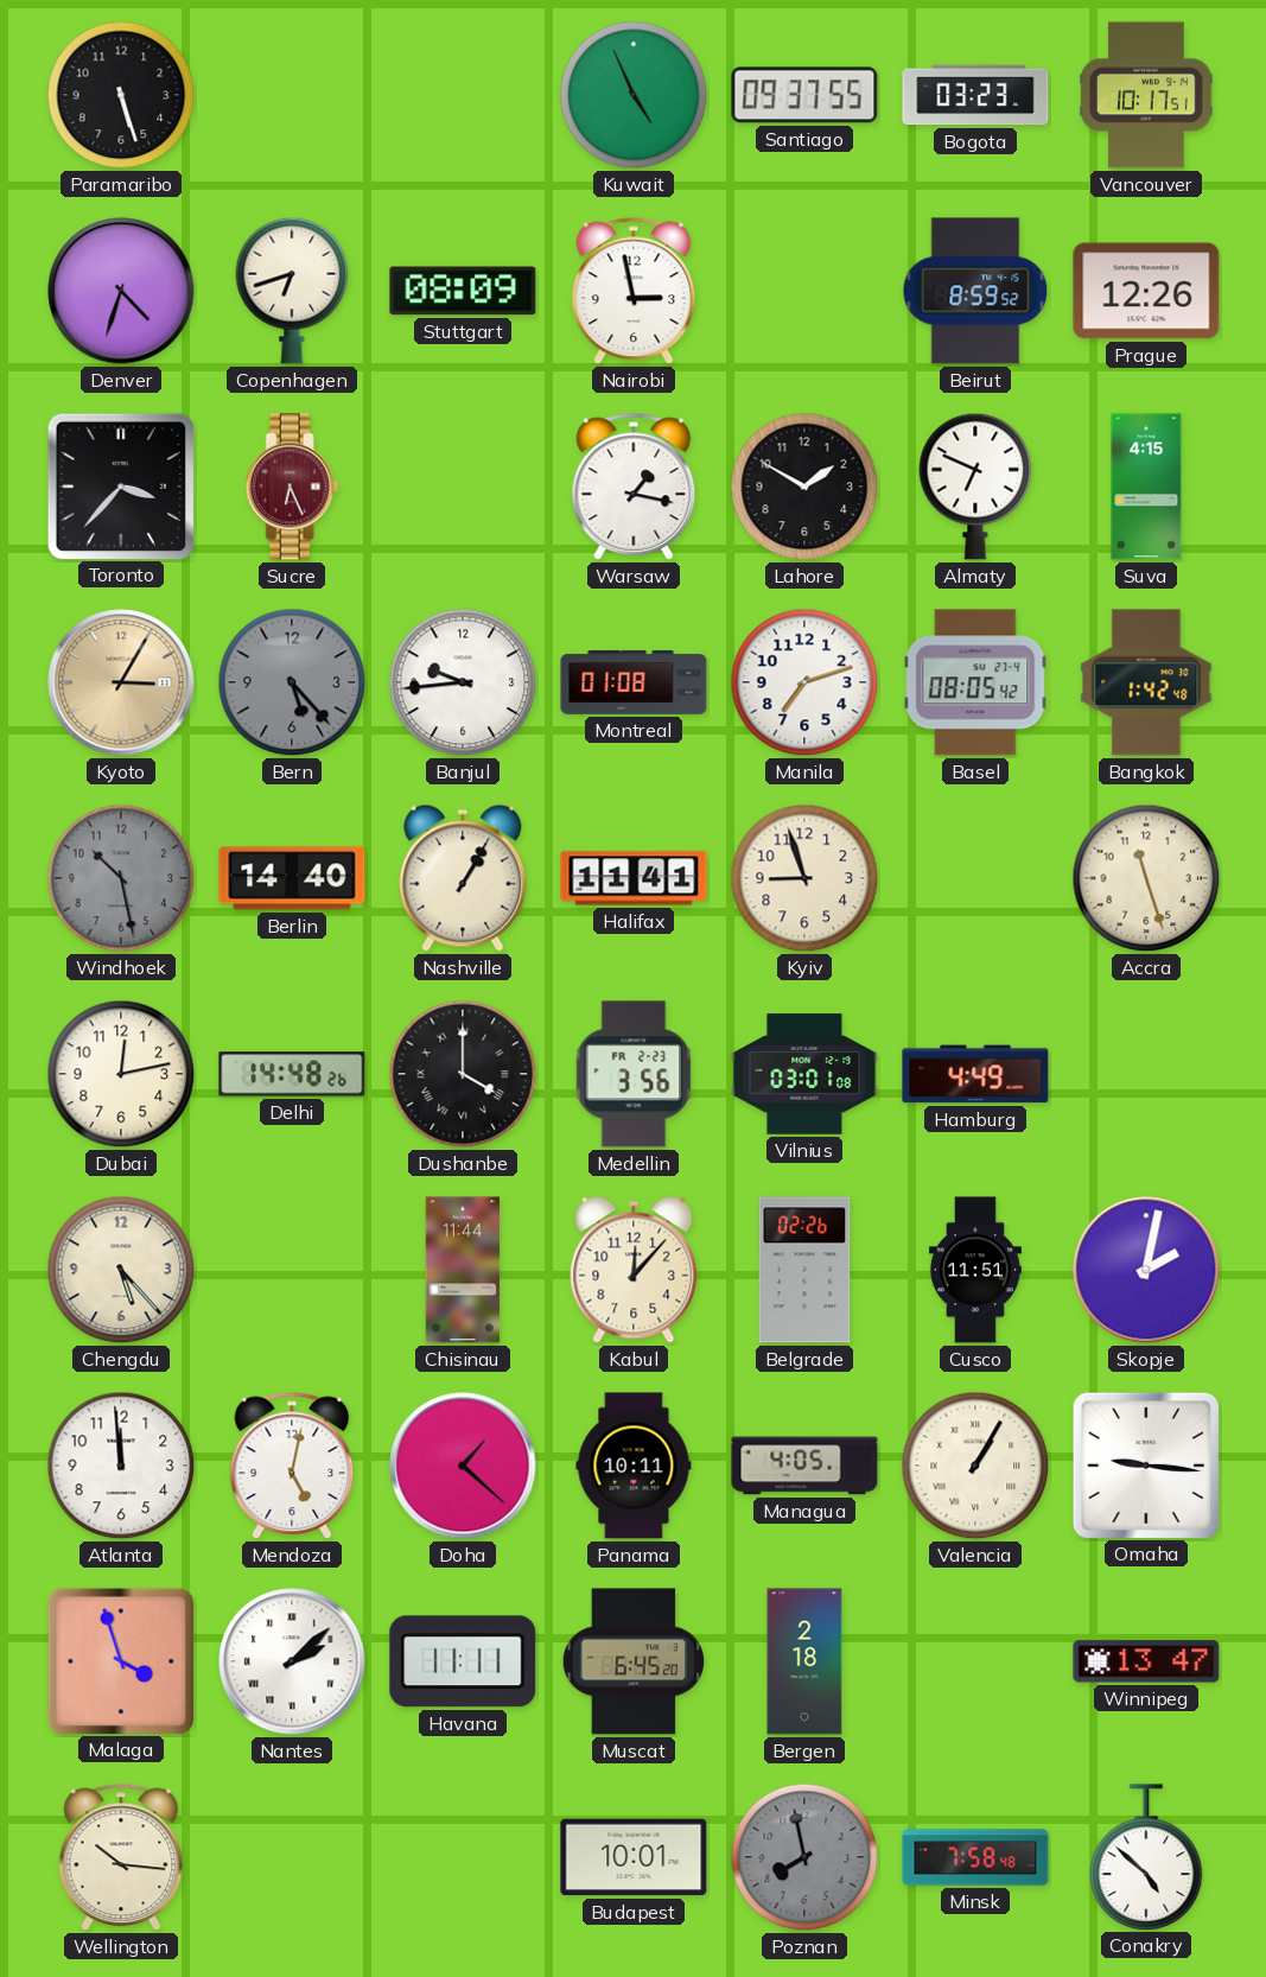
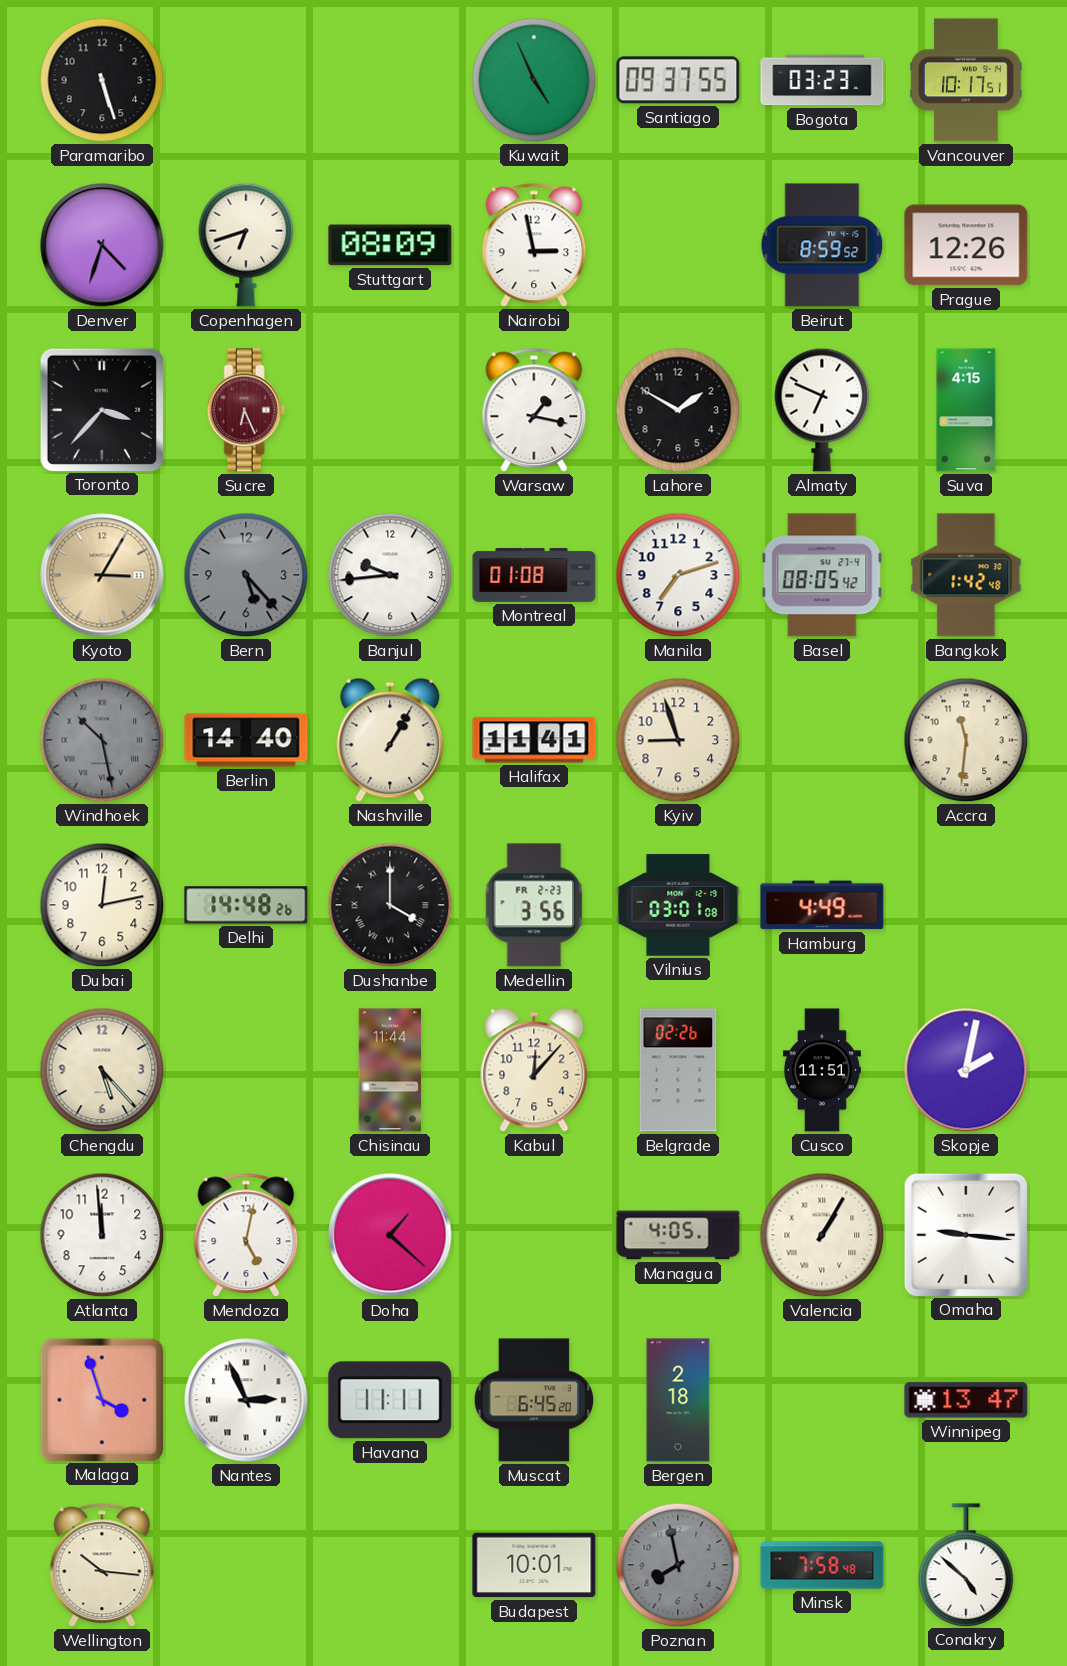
Windhoek numerals: Arabic -> Roman
Accra: 11:27 -> 11:31
Panama: 10:11 -> none
Nantes: 2:08 -> 2:56
